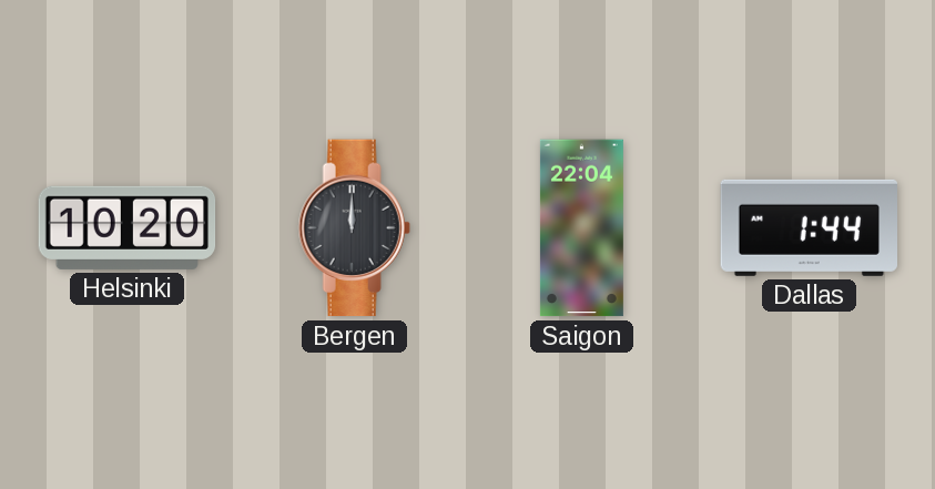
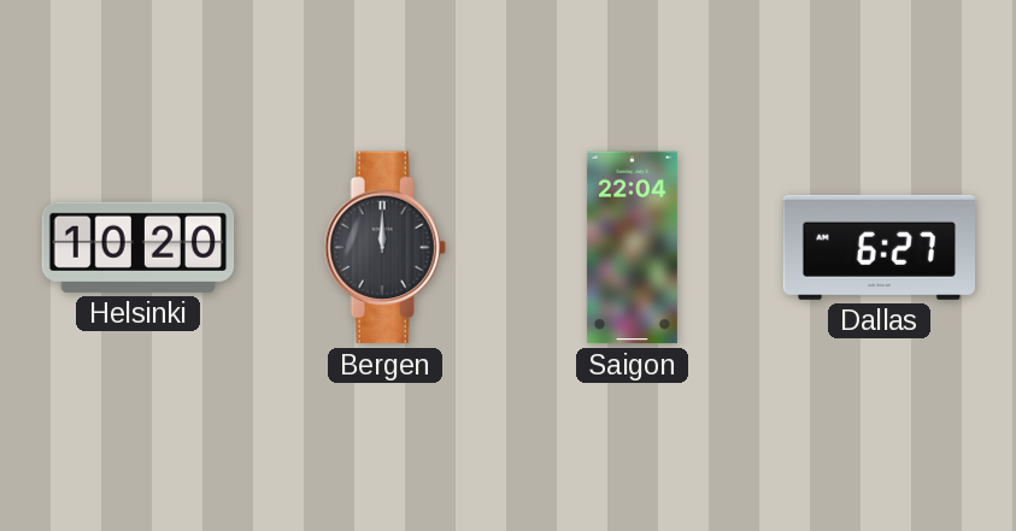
Dallas: 1:44 -> 6:27
